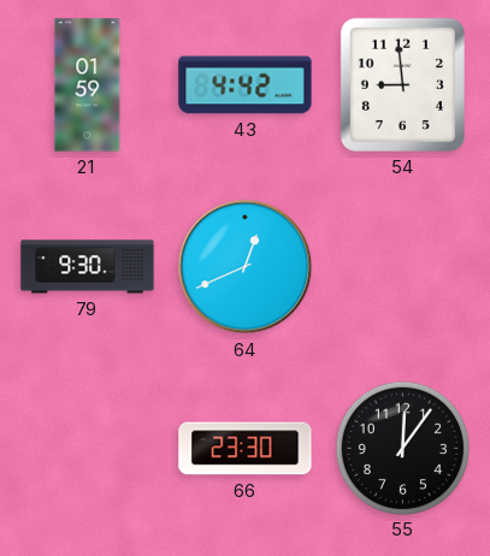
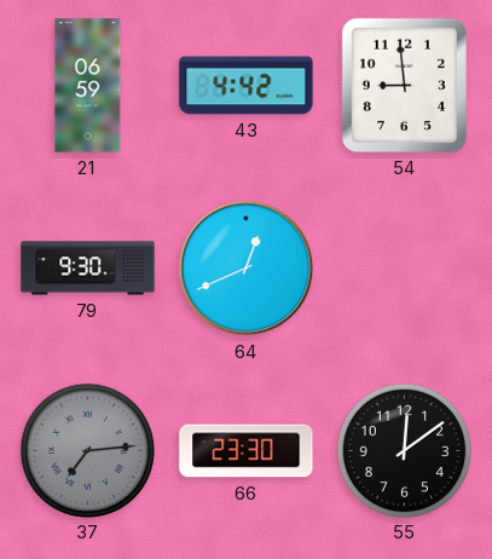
21: 01:59 -> 06:59
37: none -> 7:14
55: 12:06 -> 12:09
